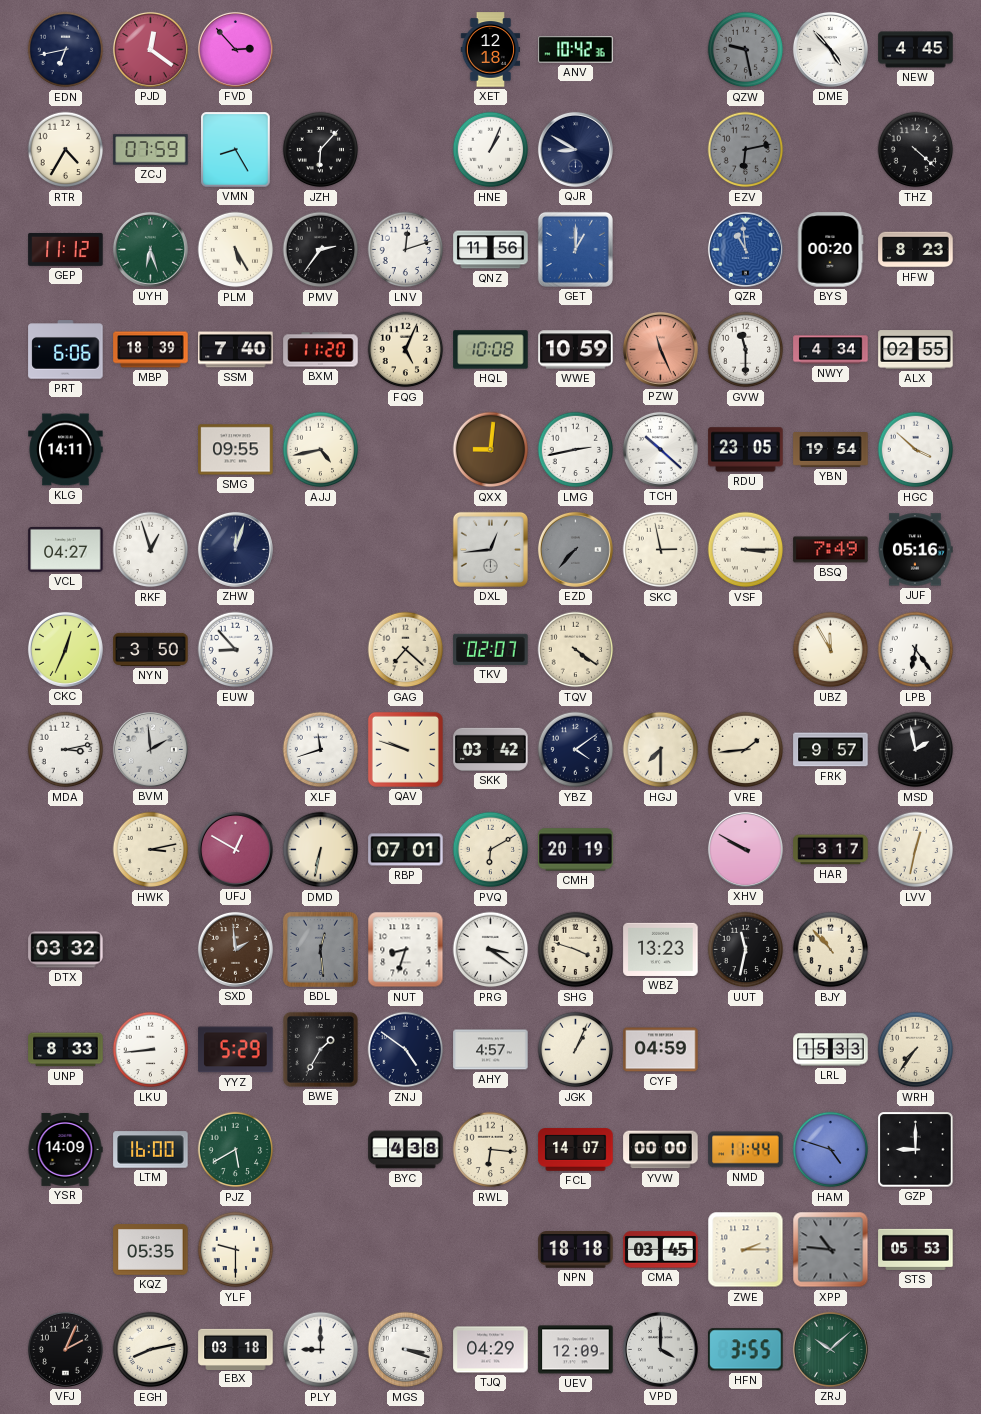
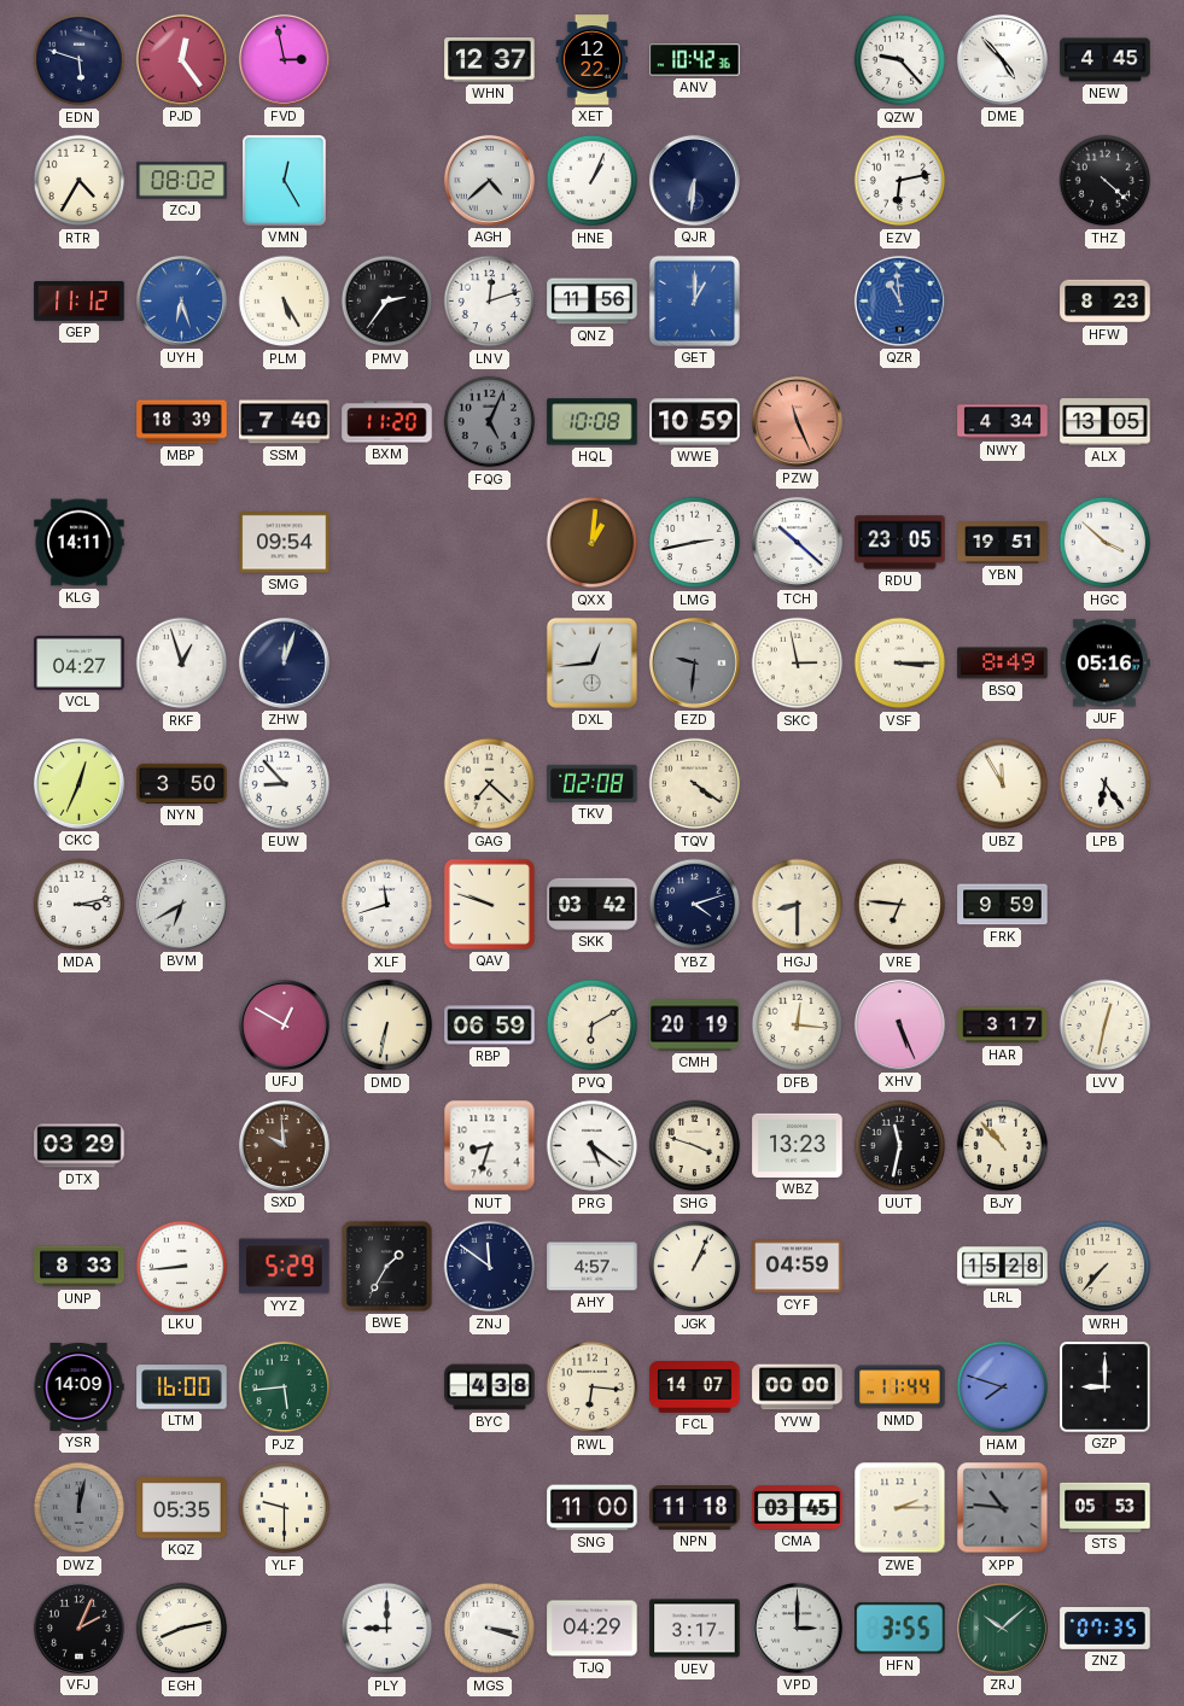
EDN: 6:43 -> 5:48
PJD: 12:21 -> 12:24
FVD: 2:53 -> 2:58
WHN: none -> 12:37
XET: 12:18 -> 12:22
QZW: 9:28 -> 9:23
QZW dial: grey -> white
ZCJ: 07:59 -> 08:02
VMN: 8:25 -> 12:25
JZH: 6:07 -> none
AGH: none -> 4:38
QJR: 8:50 -> 6:31
EZV dial: grey -> white
UYH dial: green -> blue
BYS: 00:20 -> none
PRT: 6:06 -> none
FQG dial: cream -> grey
GVW: 11:30 -> none
ALX: 02:55 -> 13:05
SMG: 09:55 -> 09:54
AJJ: 4:43 -> none
QXX: 9:01 -> 1:01
YBN: 19:54 -> 19:51
EZD: 7:37 -> 9:31
BSQ: 7:49 -> 8:49
TKV: 02:07 -> 02:08
BVM: 1:59 -> 6:40
YBZ: 4:09 -> 4:12
HGJ: 7:30 -> 8:30
VRE: 1:44 -> 6:46
FRK: 9:57 -> 9:59
MSD: 1:58 -> none
HWK: 3:13 -> none
RBP: 07:01 -> 06:59
DFB: none -> 12:16
XHV: 9:50 -> 5:26
DTX: 03:32 -> 03:29
SXD: 1:59 -> 9:59
BDL: 12:29 -> none
PRG: 3:21 -> 5:21
ZNJ: 4:51 -> 11:51
LRL: 15:33 -> 15:28
WRH: 7:36 -> 7:37
PJZ: 5:40 -> 5:44
HAM: 4:48 -> 7:48
DWZ: none -> 12:02
SNG: none -> 11:00
NPN: 18:18 -> 11:18
EBX: 03:18 -> none
UEV: 12:09 -> 3:17
VPD: 4:00 -> 3:00
ZNZ: none -> 07:35
